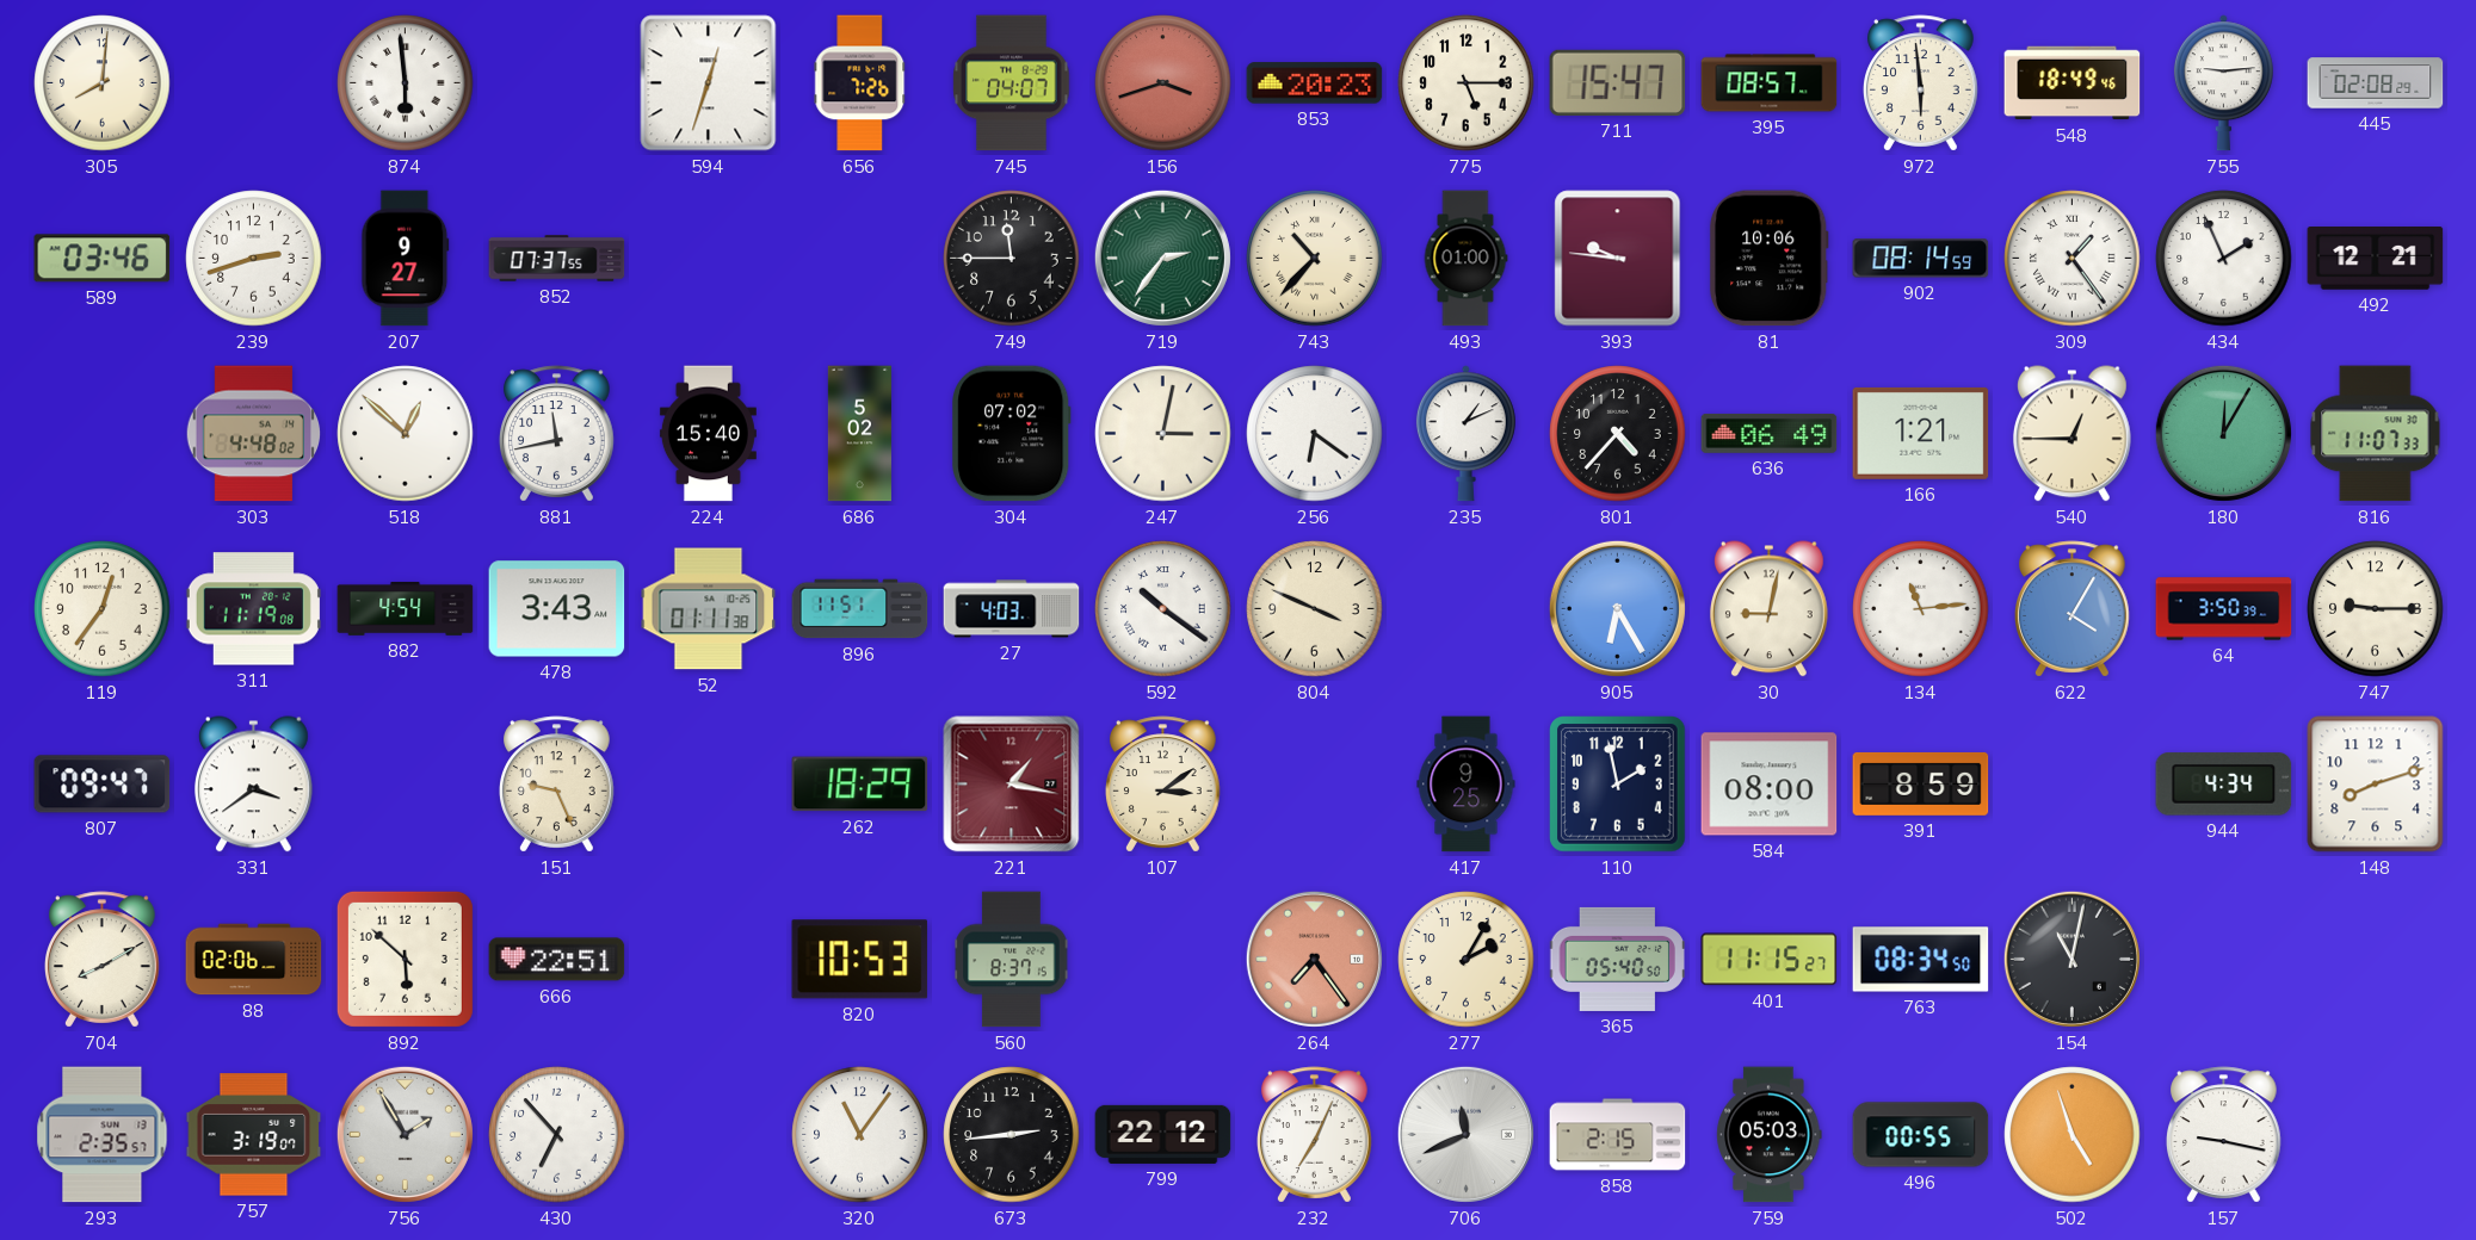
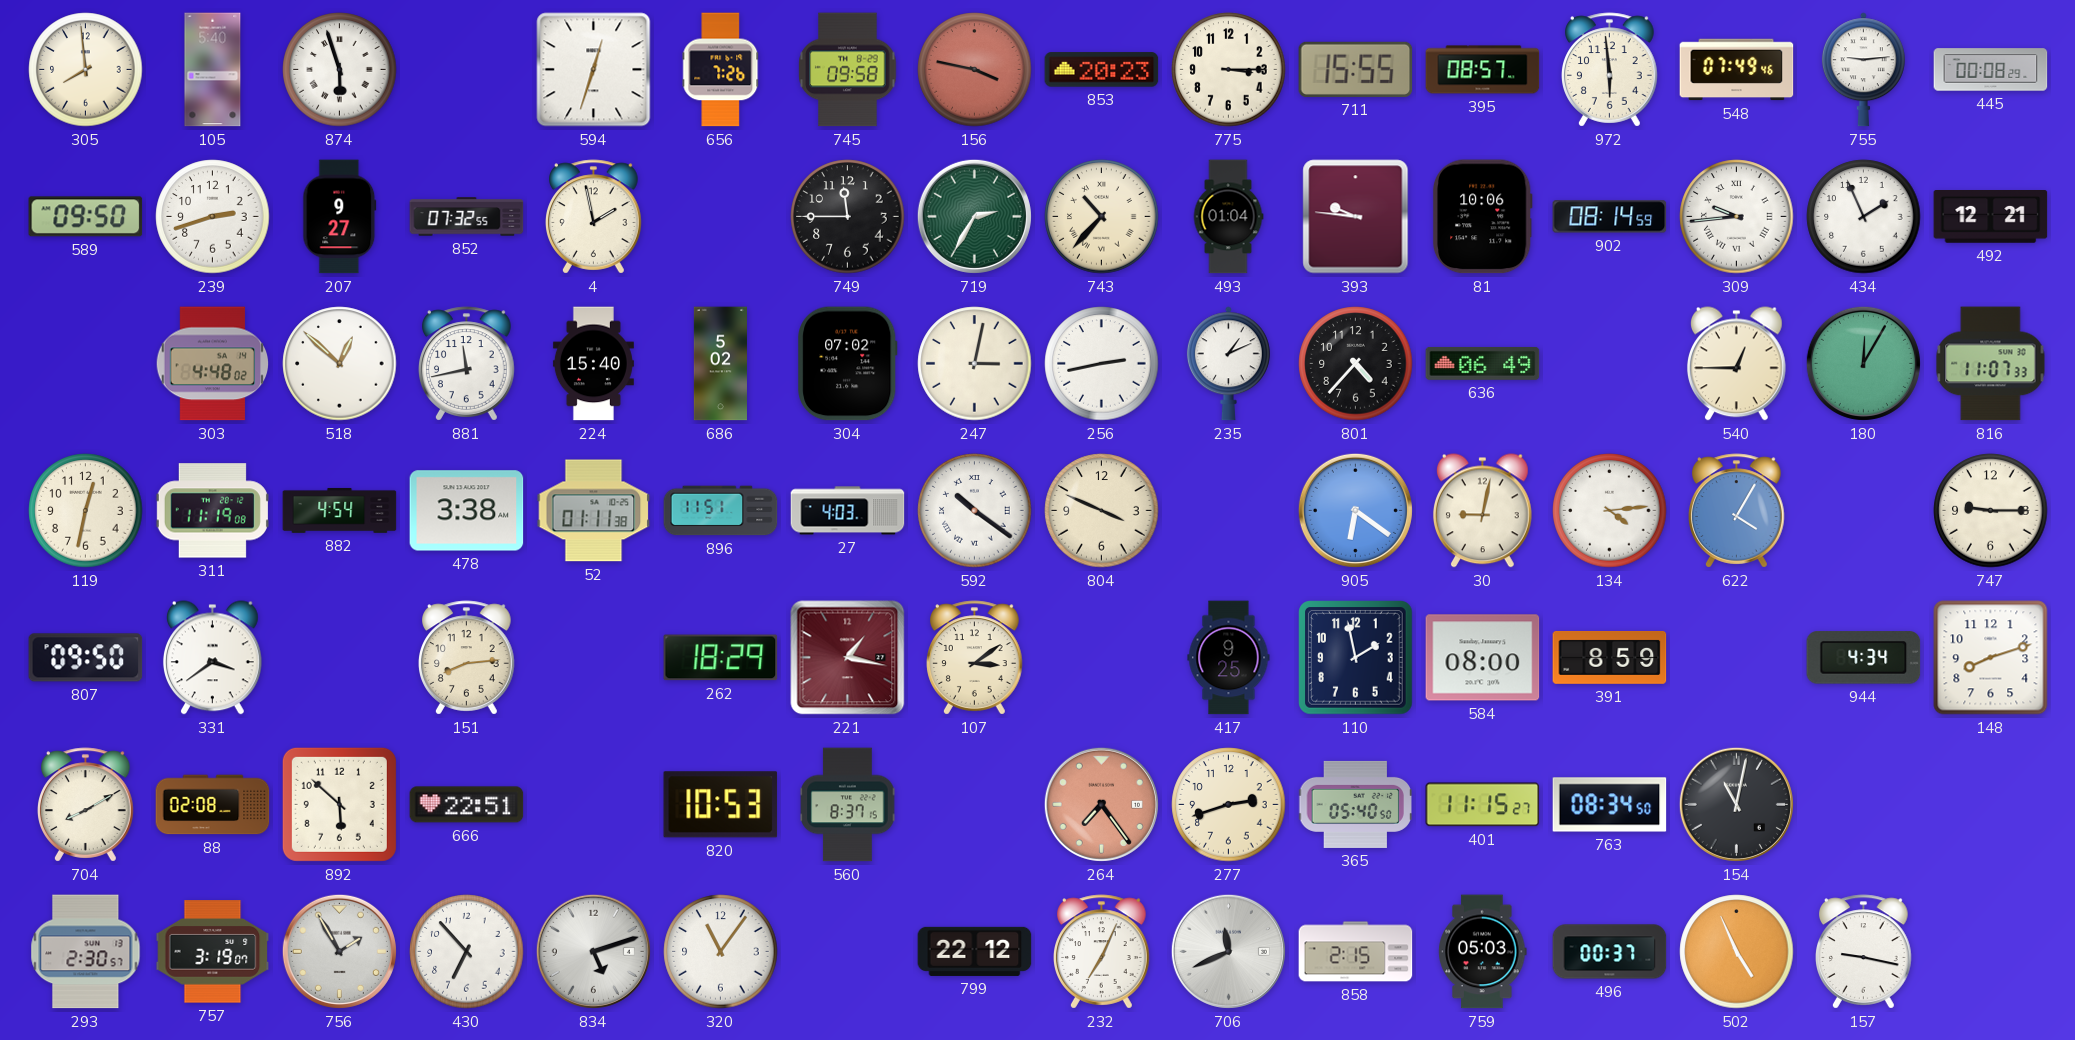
305: 8:01 -> 7:59
105: none -> 5:40
874: 5:59 -> 5:57
745: 04:07 -> 09:58
156: 3:42 -> 3:47
775: 5:15 -> 3:15
711: 15:47 -> 15:55
548: 18:49 -> 07:49
445: 02:08 -> 00:08
589: 03:46 -> 09:50
852: 07:37 -> 07:32
4: none -> 1:58
719: 2:36 -> 2:35
493: 01:00 -> 01:04
309: 1:24 -> 9:44
256: 6:21 -> 2:43
166: 1:21 -> none
119: 12:36 -> 12:32
478: 3:43 -> 3:38
905: 6:25 -> 6:21
134: 11:14 -> 4:14
64: 3:50 -> none
807: 09:47 -> 09:50
151: 9:26 -> 8:14
88: 02:06 -> 02:08
277: 2:05 -> 2:42
293: 2:35 -> 2:30
834: none -> 5:12
673: 2:44 -> none
496: 00:55 -> 00:37
502: 4:57 -> 4:56
